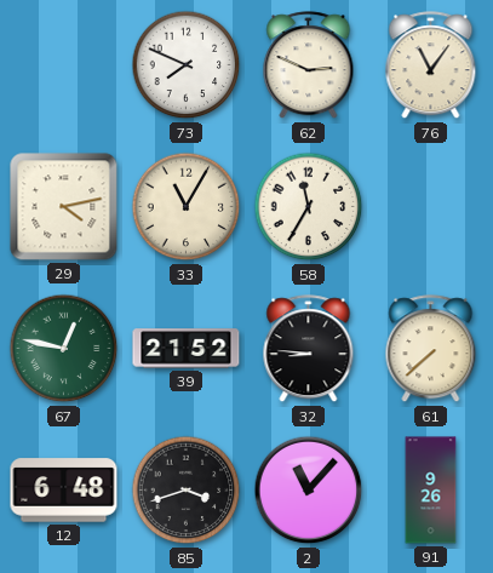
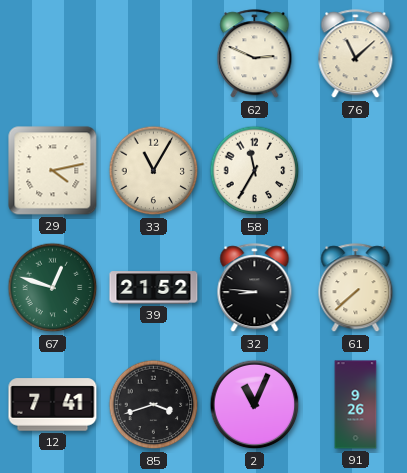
73: 7:49 -> none
76: 11:06 -> 11:08
67: 12:47 -> 12:48
12: 6:48 -> 7:41
2: 11:07 -> 11:04
